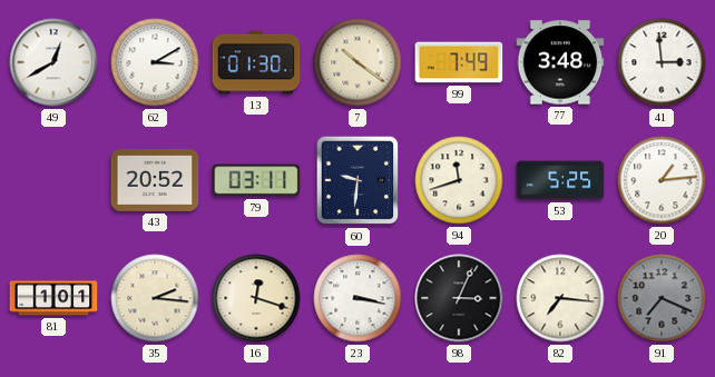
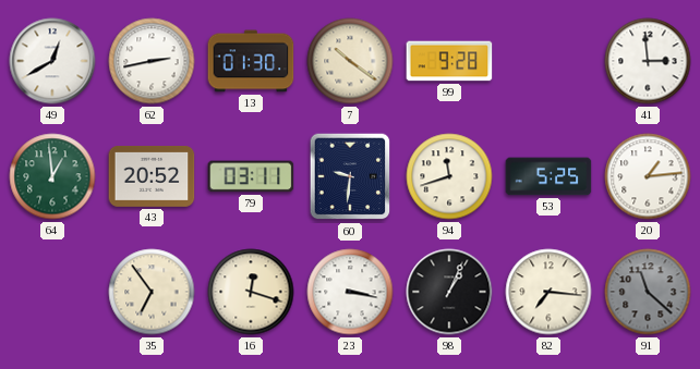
62: 3:10 -> 2:43
99: 7:49 -> 9:28
77: 3:48 -> none
64: none -> 12:59
81: 1:01 -> none
35: 2:16 -> 6:54
98: 3:04 -> 1:04
91: 7:19 -> 11:22
